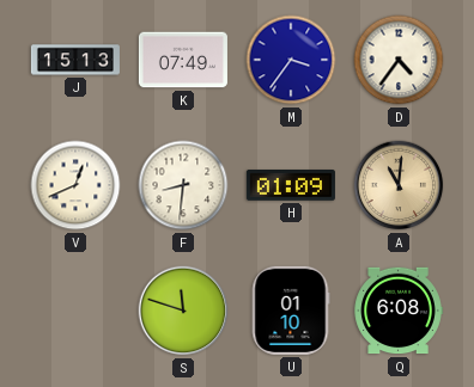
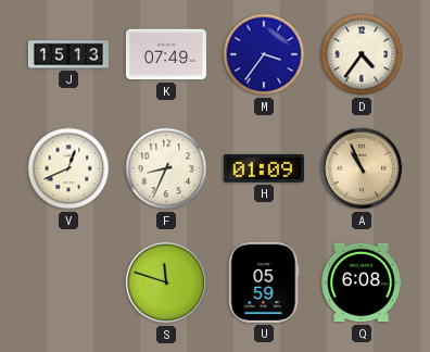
F: 8:31 -> 8:34
A: 11:01 -> 10:56
U: 01:10 -> 05:59
